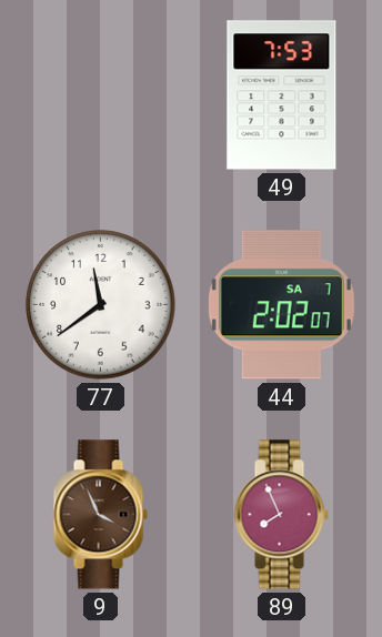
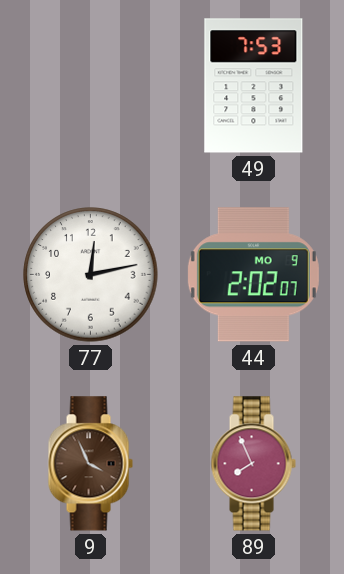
77: 11:39 -> 12:13
44 date: SA 7 -> MO 9
